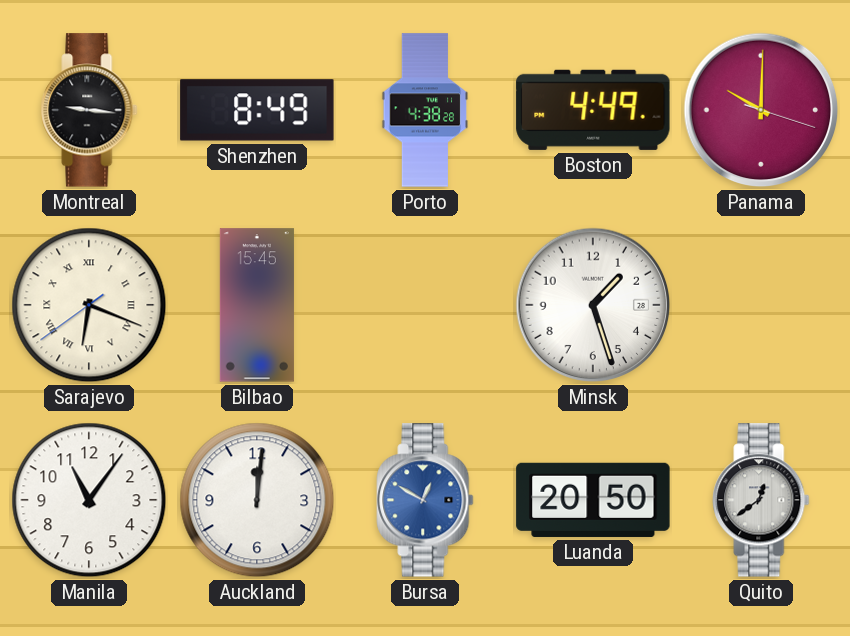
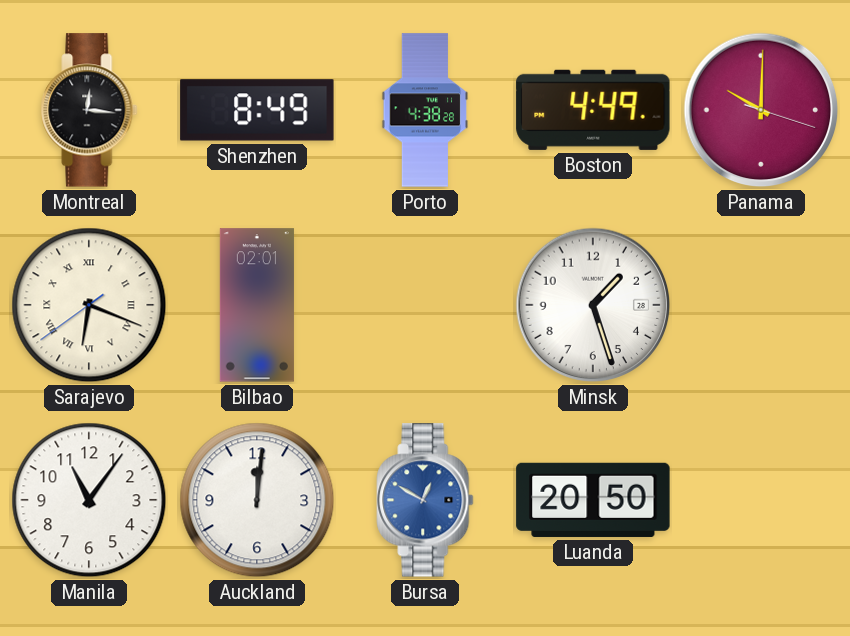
Montreal: 9:16 -> 12:16
Bilbao: 15:45 -> 02:01
Quito: 12:39 -> none
